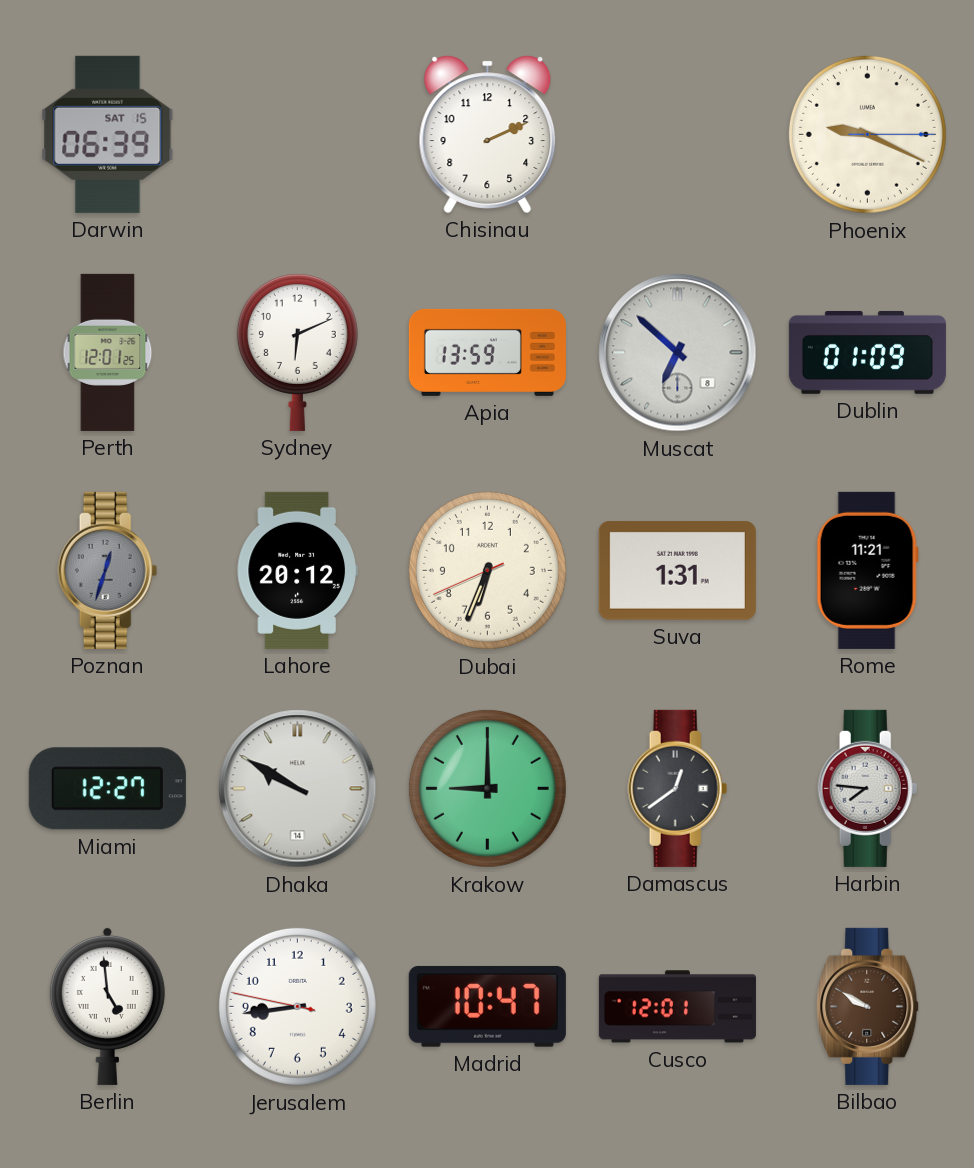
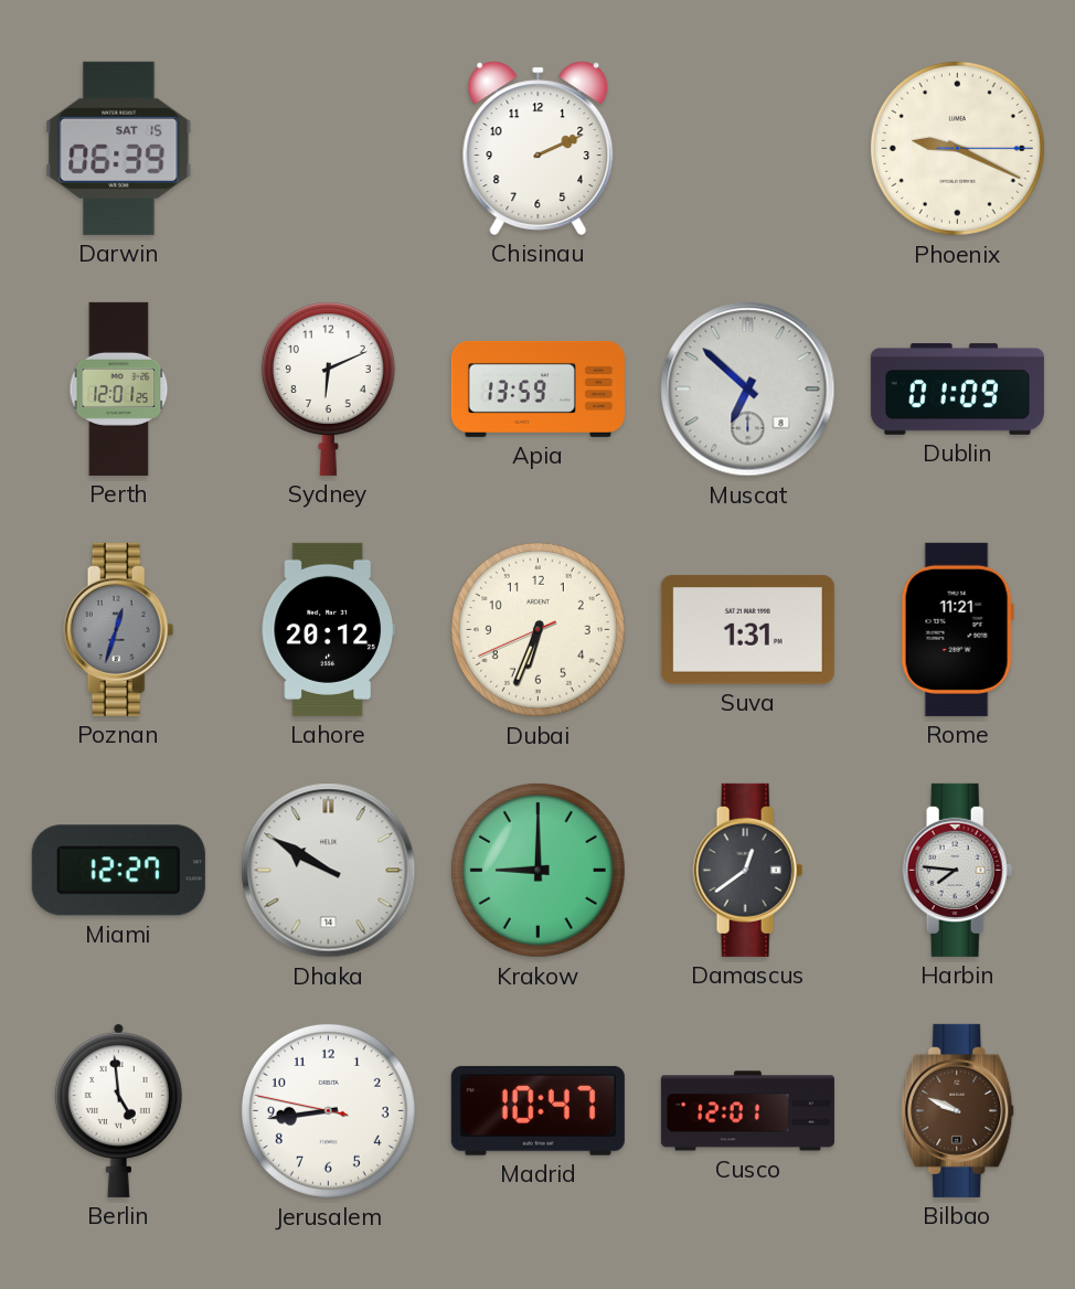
Bilbao: 9:50 -> 9:49
